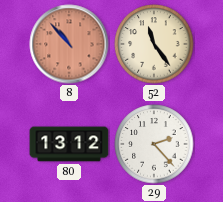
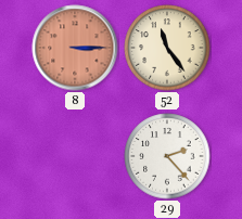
8: 10:53 -> 3:15
80: 13:12 -> none
